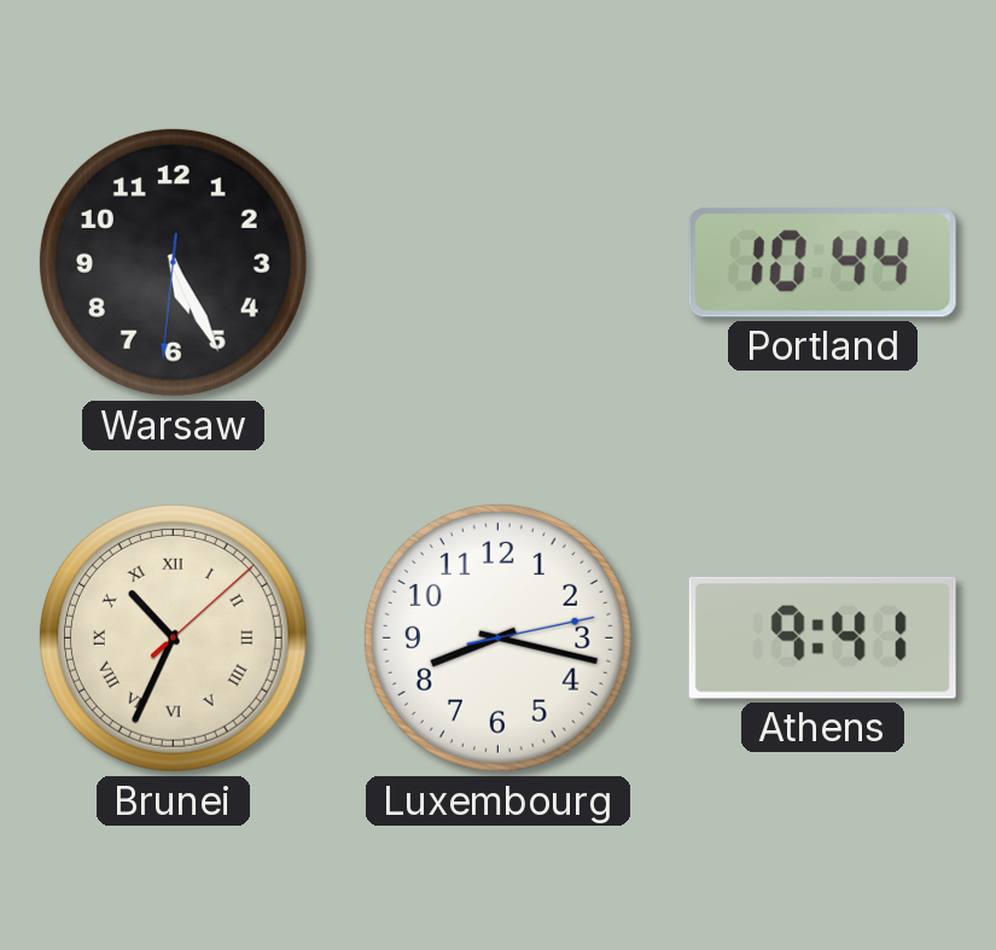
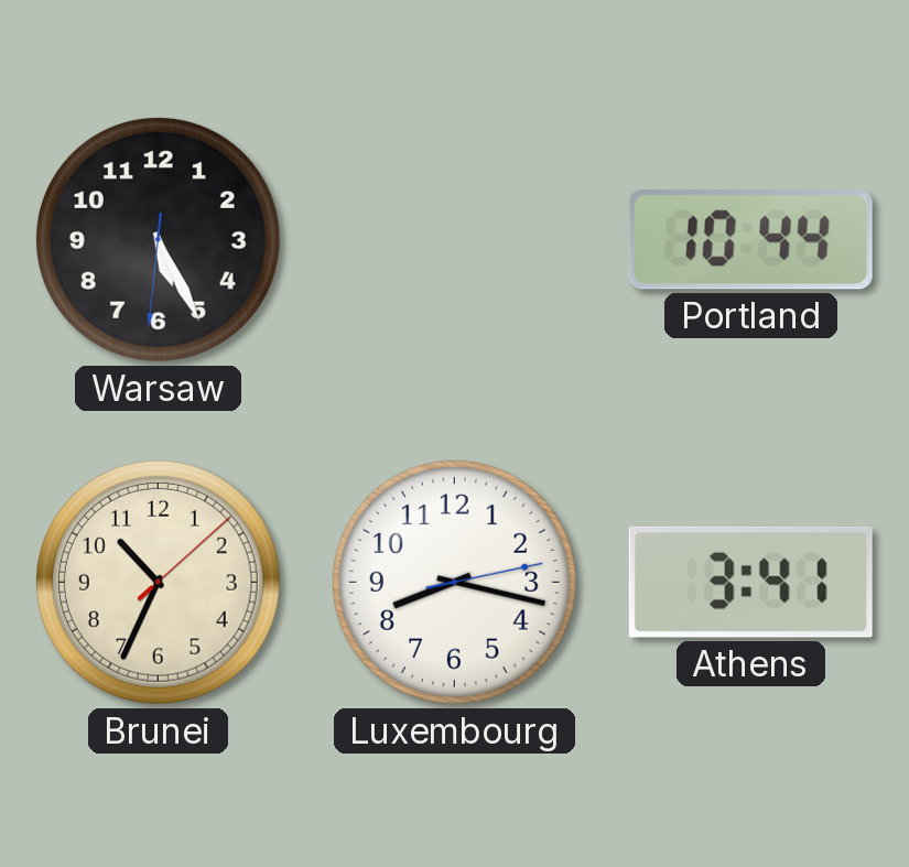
Brunei numerals: Roman -> Arabic
Athens: 9:41 -> 3:41
